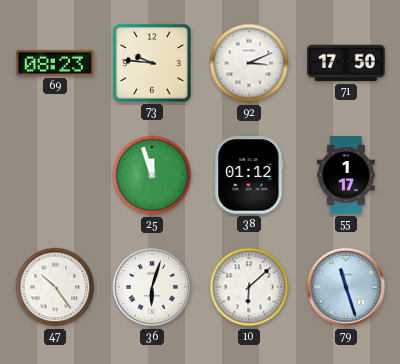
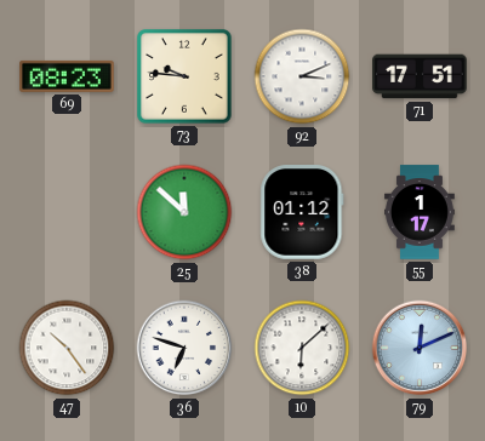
71: 17:50 -> 17:51
25: 11:57 -> 11:52
36: 6:03 -> 6:48
79: 11:27 -> 12:11
